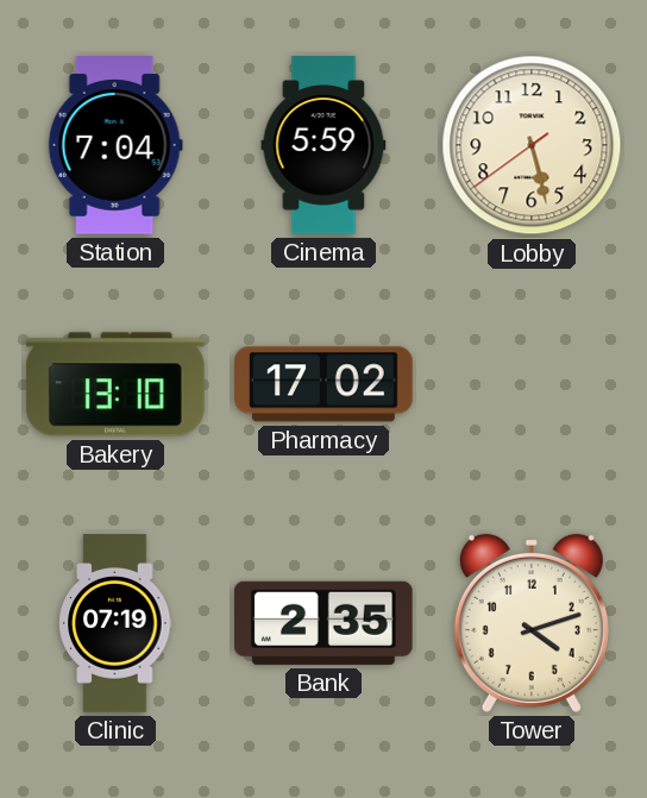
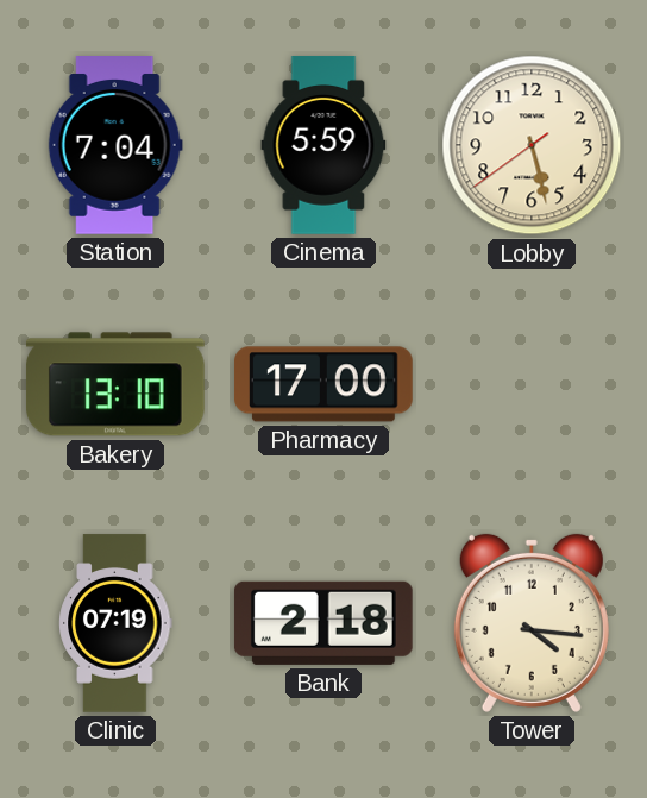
Pharmacy: 17:02 -> 17:00
Bank: 2:35 -> 2:18
Tower: 4:12 -> 4:16
